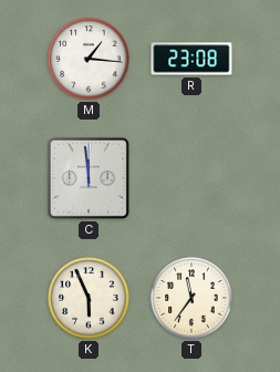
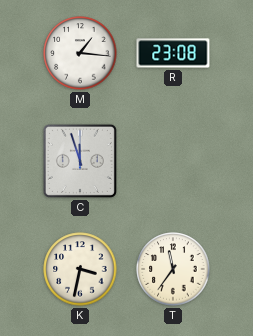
C: 11:59 -> 11:57
K: 5:56 -> 3:32
